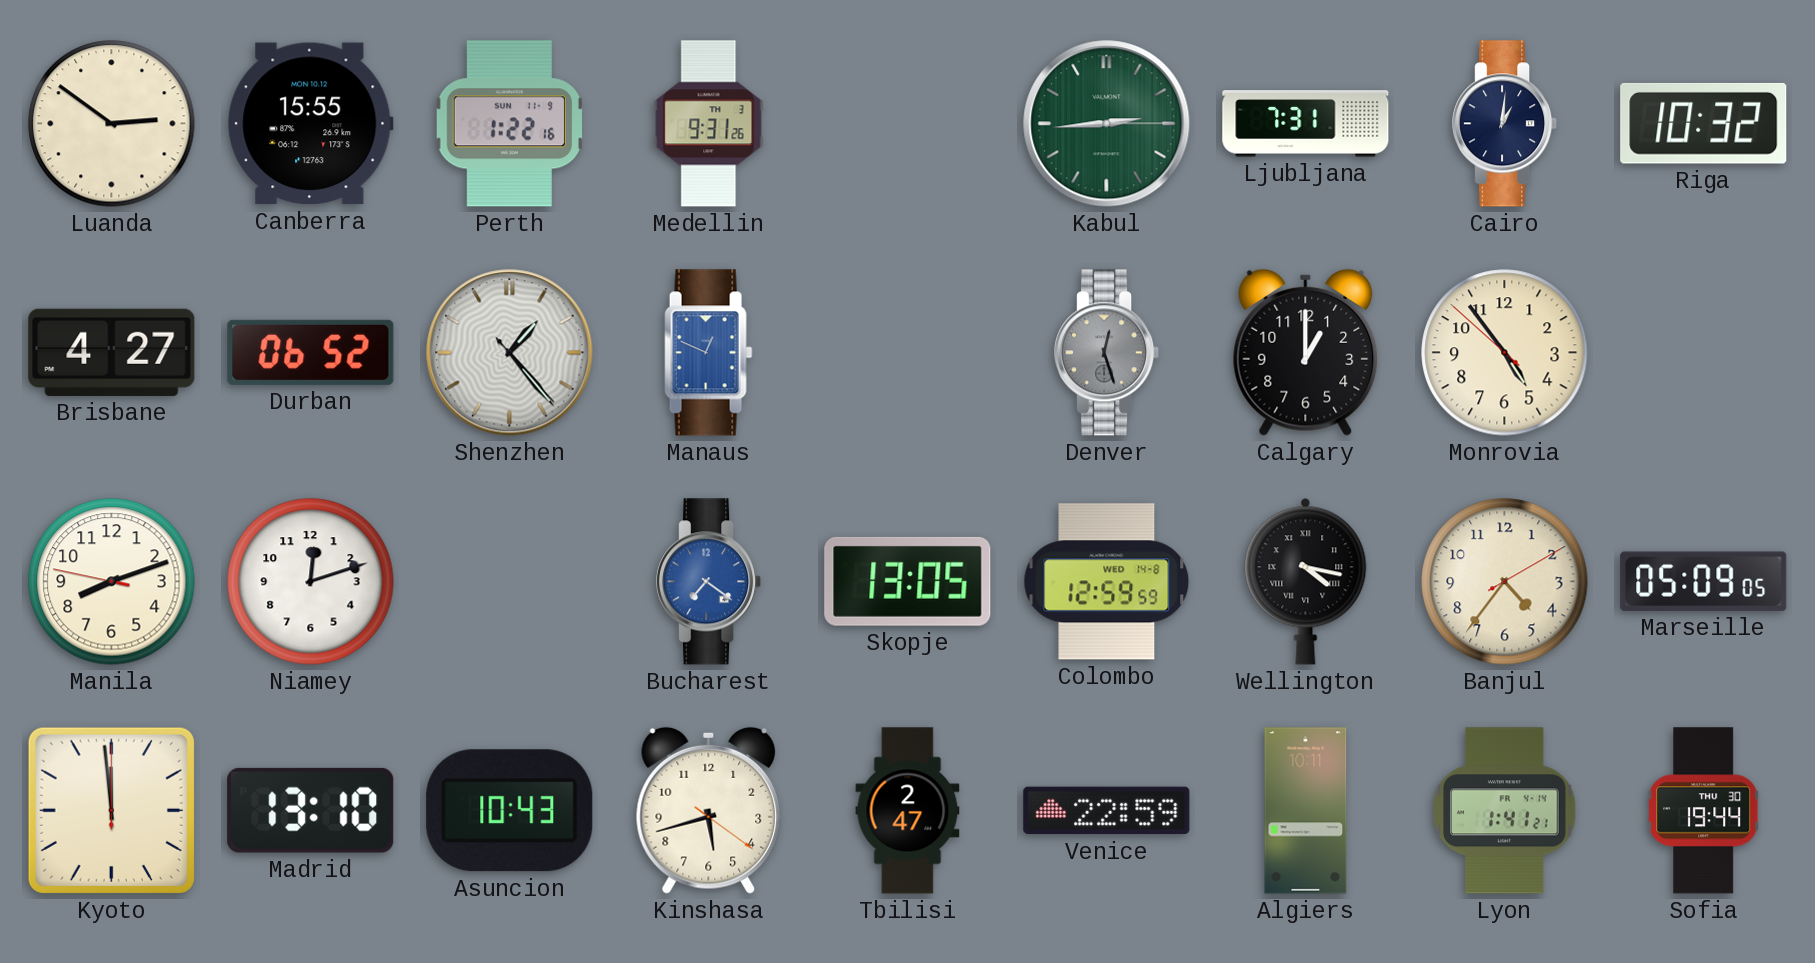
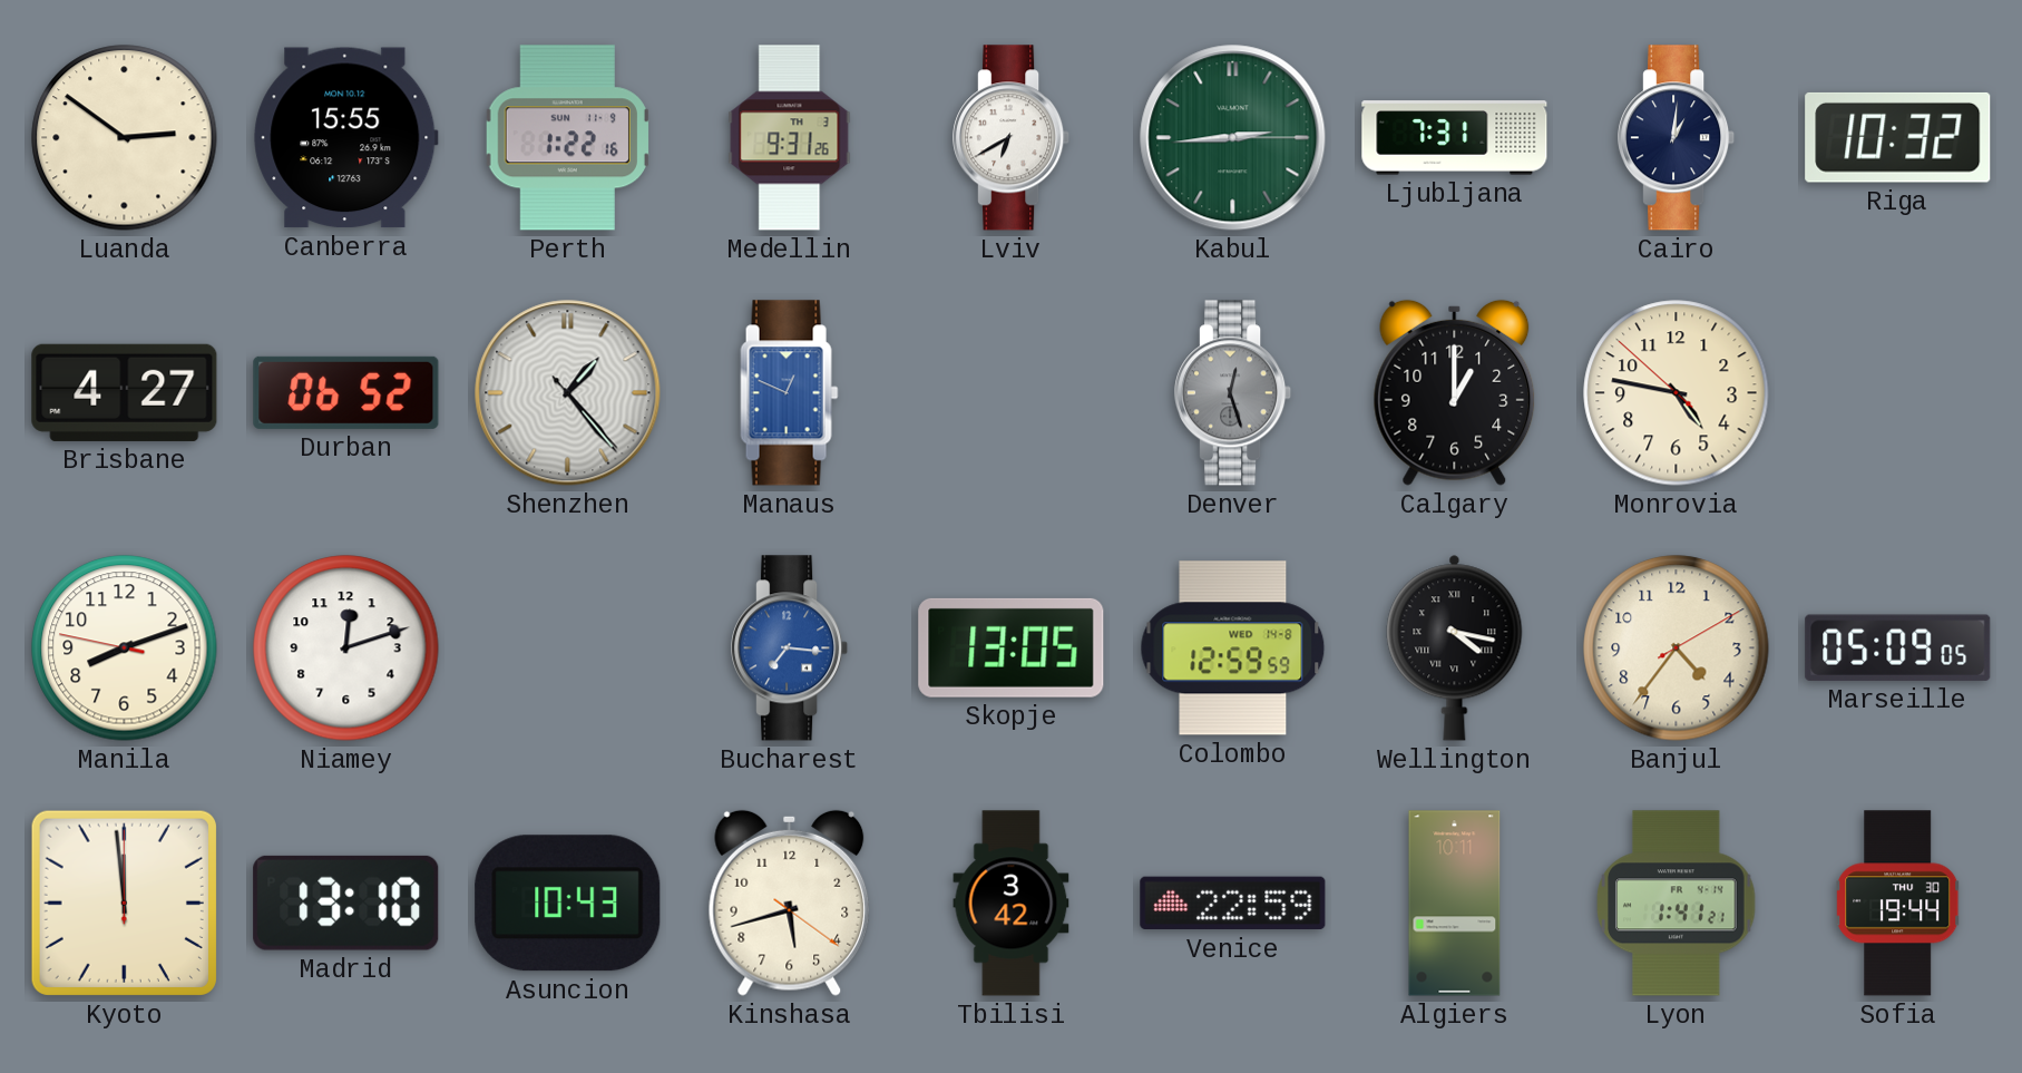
Lviv: none -> 6:40
Monrovia: 4:53 -> 4:46
Bucharest: 7:21 -> 7:16
Tbilisi: 2:47 -> 3:42
